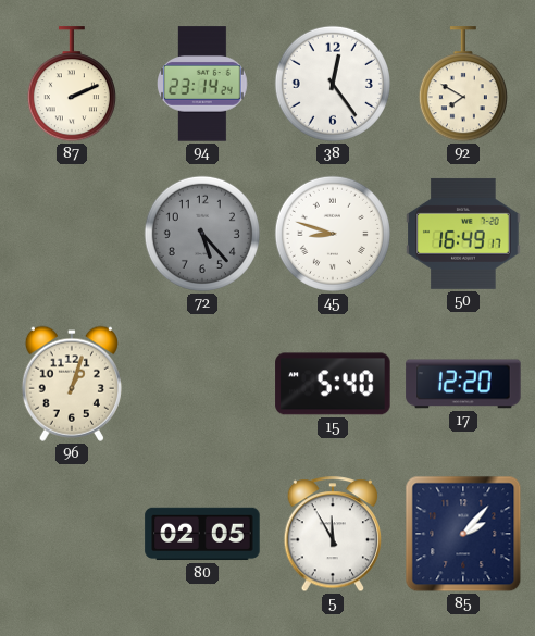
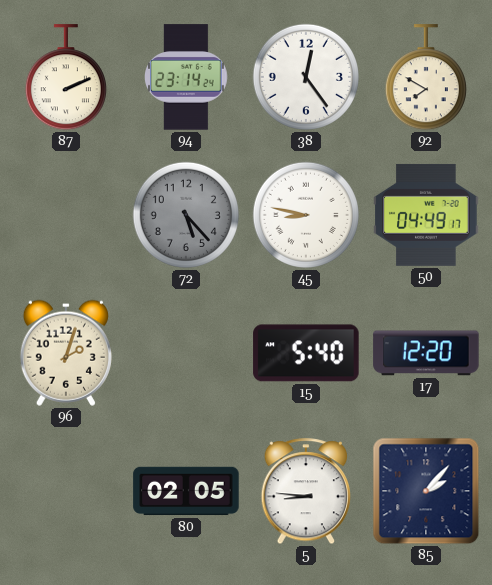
45: 8:48 -> 8:47
50: 16:49 -> 04:49
96: 1:03 -> 2:03
5: 11:55 -> 8:46
